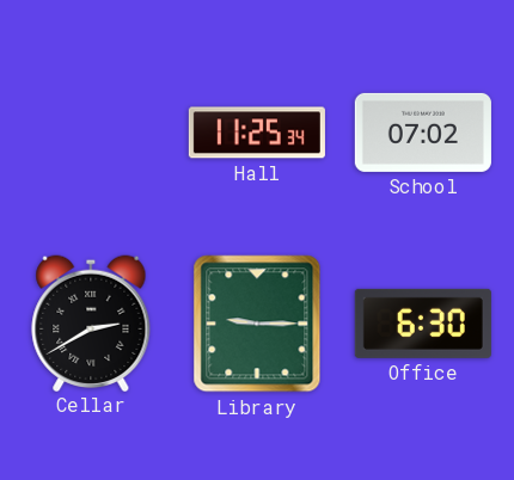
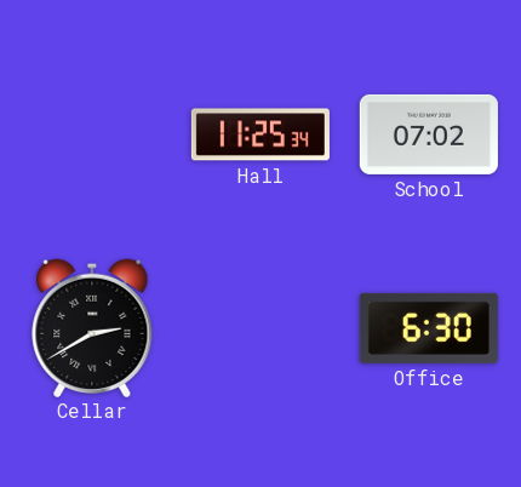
Library: 9:15 -> none
